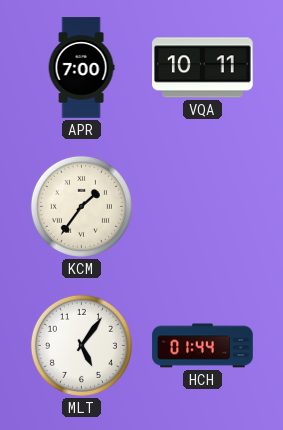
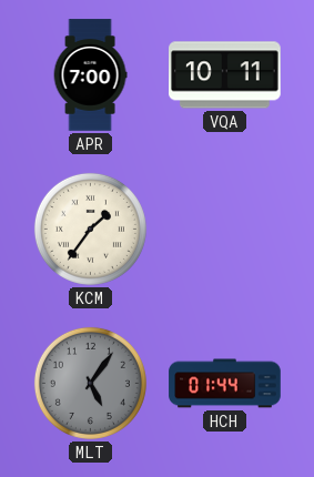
MLT dial: white -> grey
